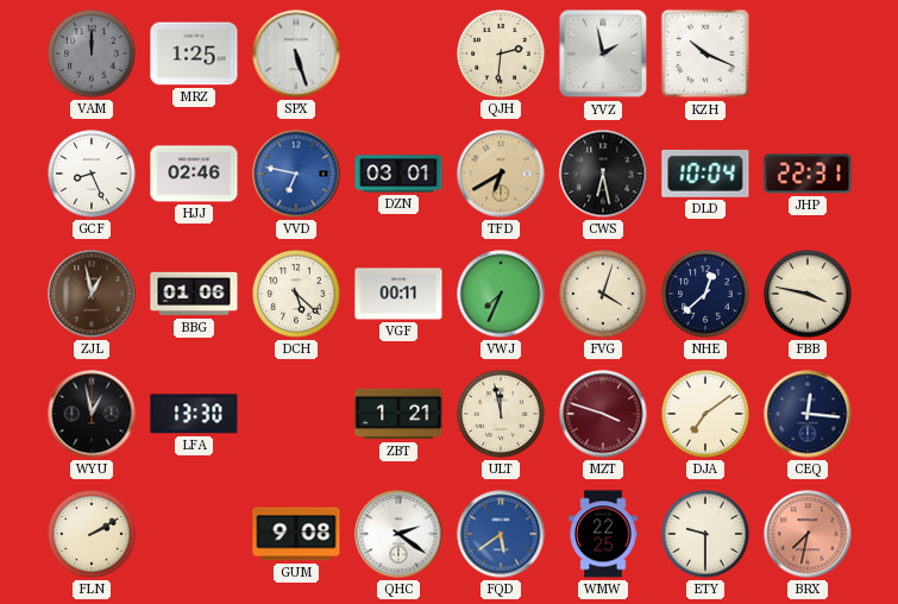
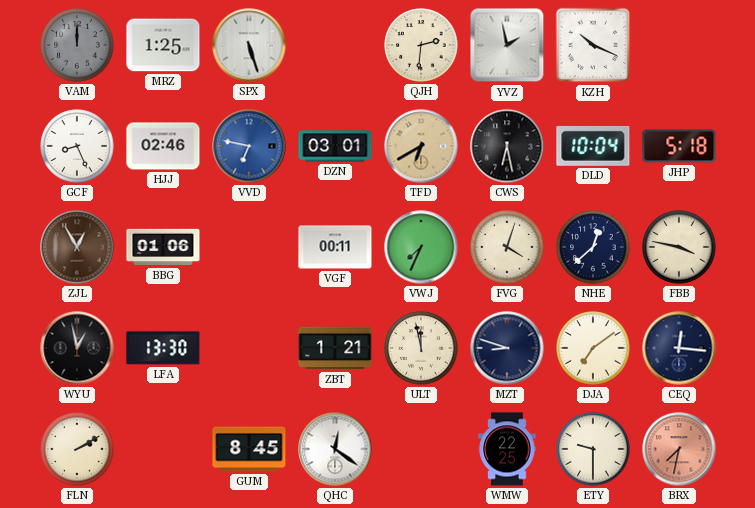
JHP: 22:31 -> 5:18
ZJL: 12:58 -> 12:55
DCH: 5:22 -> none
MZT: 3:48 -> 8:48
MZT dial: burgundy -> navy
GUM: 9:08 -> 8:45
QHC: 2:21 -> 12:21
FQD: 5:39 -> none
